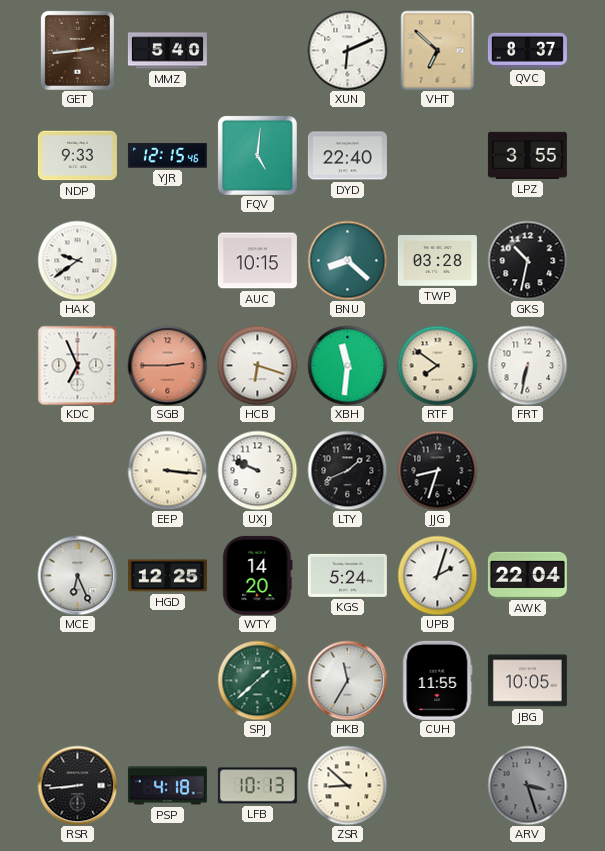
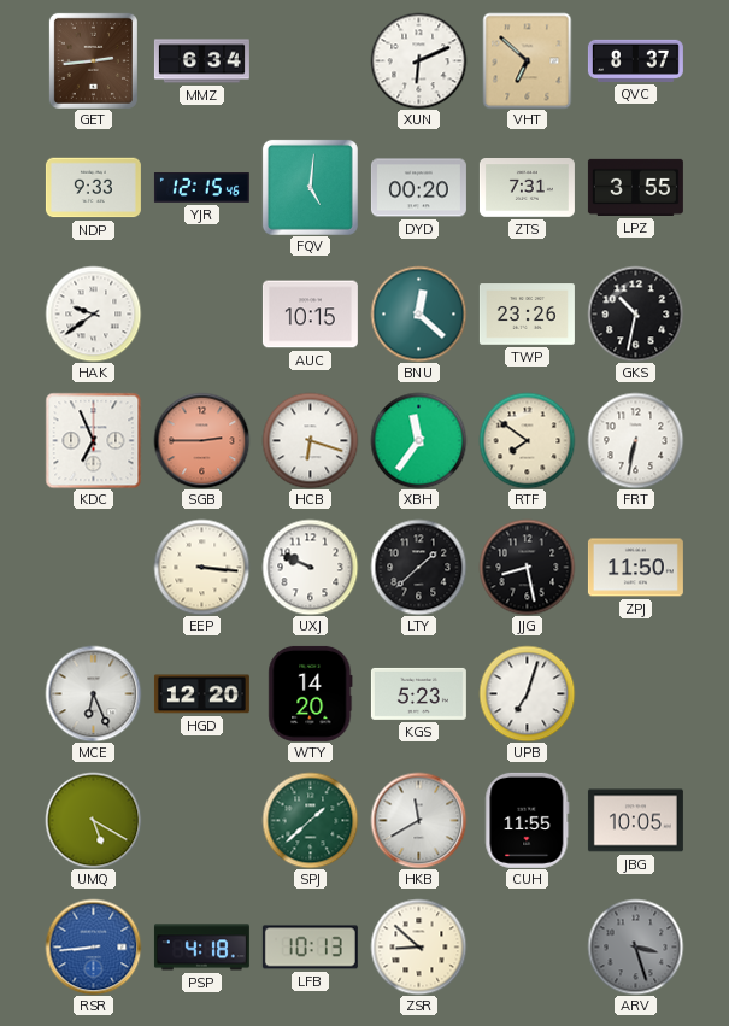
MMZ: 5:40 -> 6:34
DYD: 22:40 -> 00:20
ZTS: none -> 7:31
BNU: 8:22 -> 12:22
TWP: 03:28 -> 23:26
XBH: 11:31 -> 11:36
LTY: 1:41 -> 1:38
JJG: 8:33 -> 8:28
ZPJ: none -> 11:50
HGD: 12:25 -> 12:20
KGS: 5:24 -> 5:23
UPB: 2:03 -> 7:03
AWK: 22:04 -> none
UMQ: none -> 5:20
HKB: 11:35 -> 11:40
RSR dial: black -> blue
